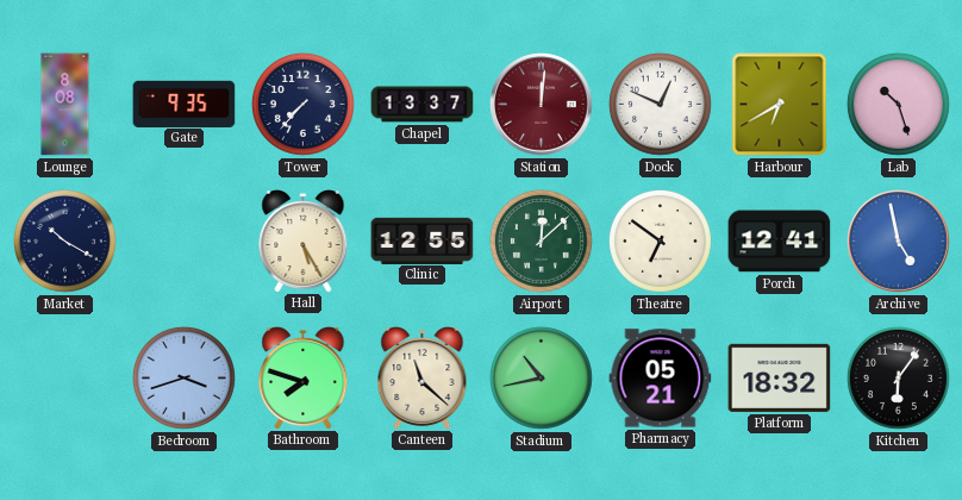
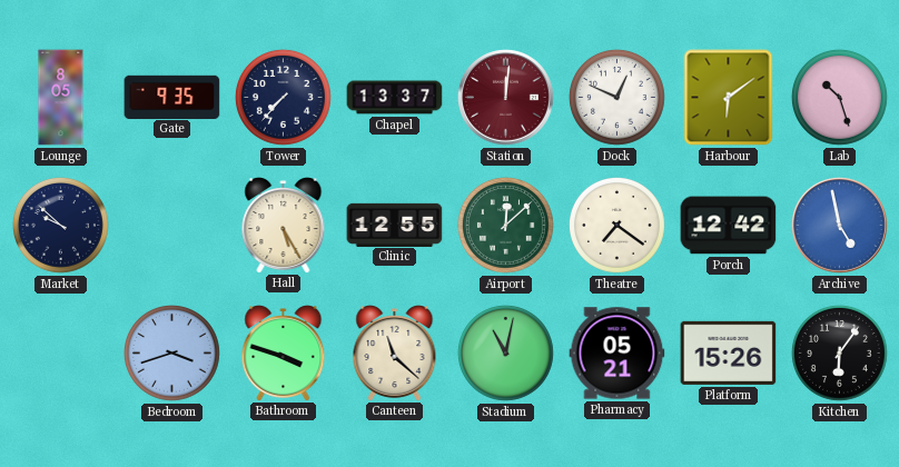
Lounge: 8:08 -> 8:05
Harbour: 6:40 -> 6:09
Market: 10:20 -> 9:52
Theatre: 6:51 -> 7:21
Porch: 12:41 -> 12:42
Bathroom: 7:48 -> 3:48
Stadium: 10:43 -> 11:02
Platform: 18:32 -> 15:26
